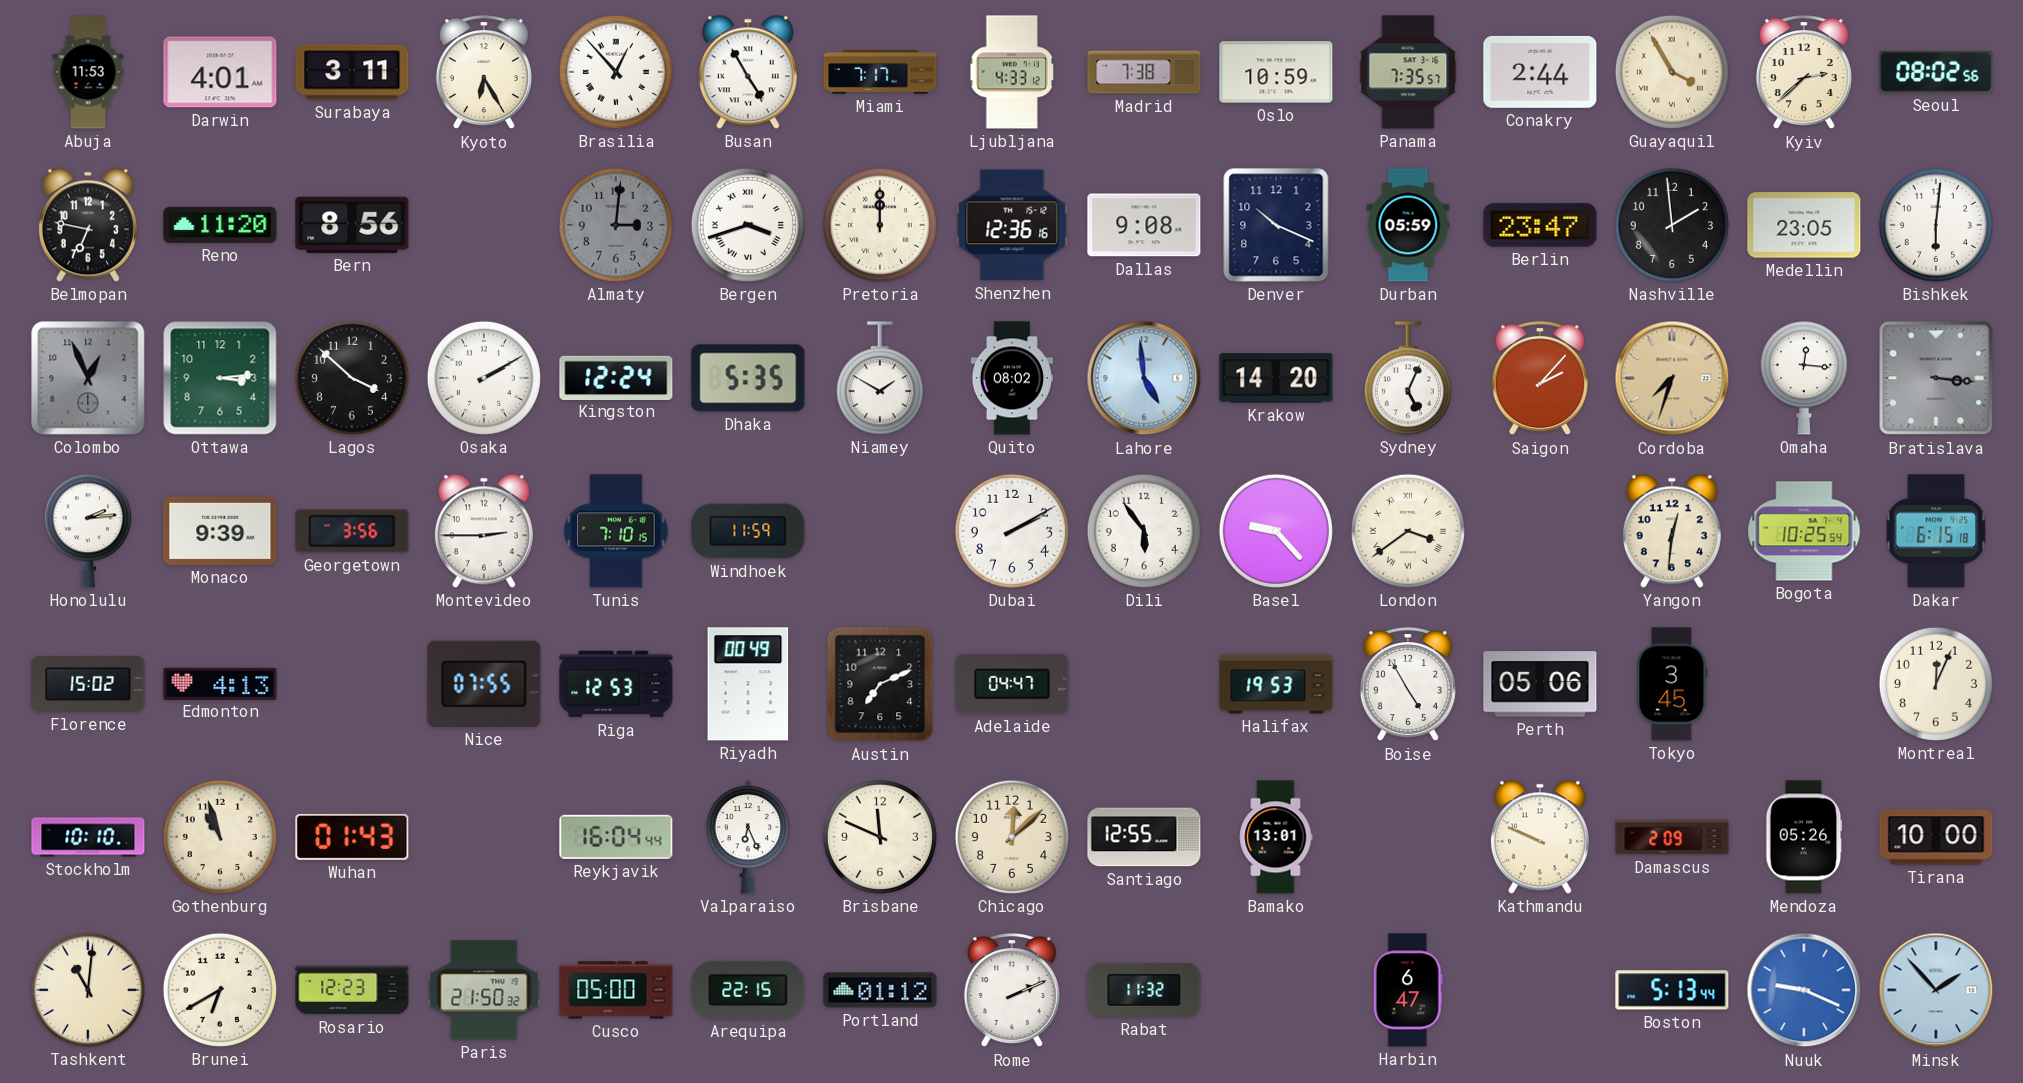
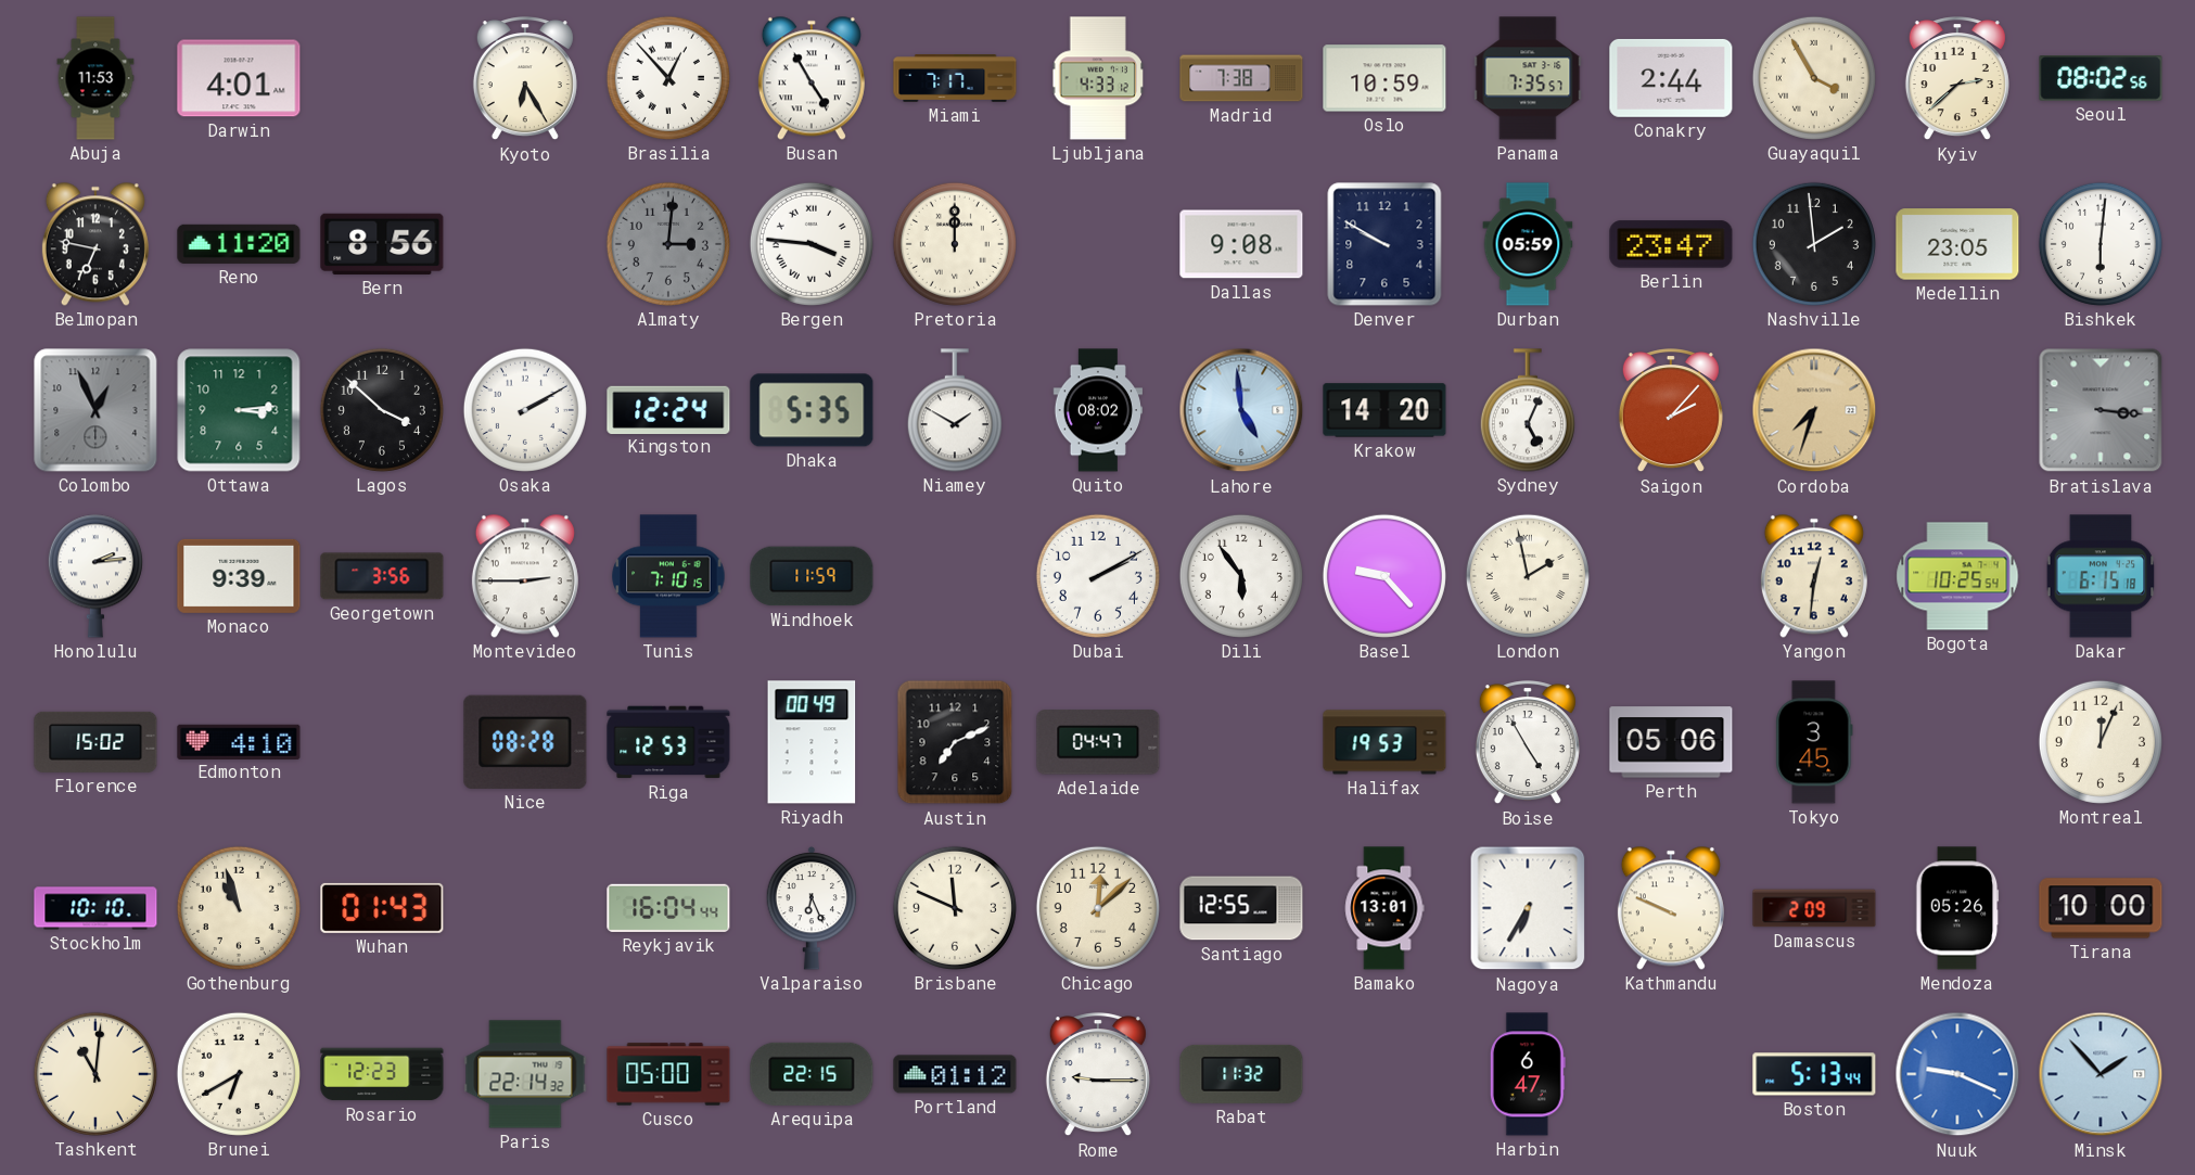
Surabaya: 3:11 -> none
Bergen: 3:42 -> 3:46
Shenzhen: 12:36 -> none
Denver: 10:19 -> 9:50
Omaha: 12:16 -> none
London: 3:39 -> 1:58
Edmonton: 4:13 -> 4:10
Nice: 07:55 -> 08:28
Nagoya: none -> 6:35
Paris: 21:50 -> 22:14
Rome: 2:11 -> 9:15
